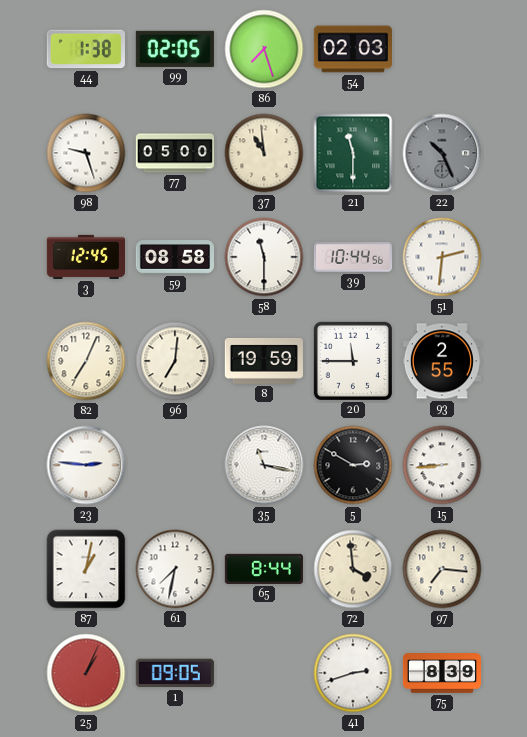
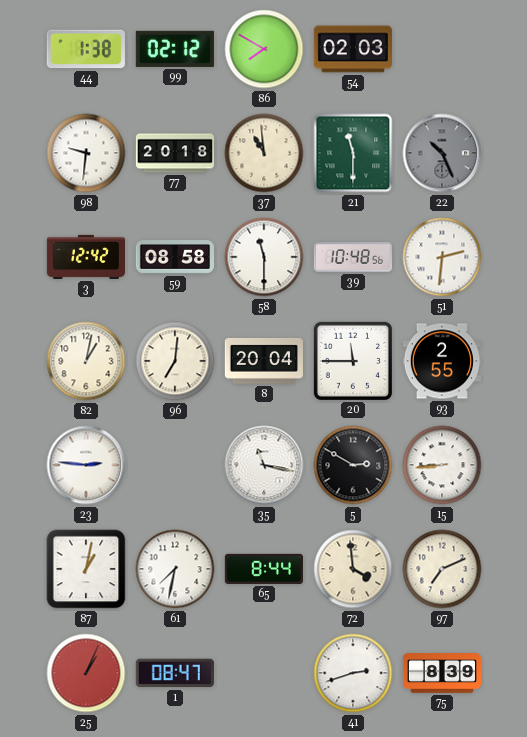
99: 02:05 -> 02:12
86: 7:27 -> 7:50
98: 9:27 -> 9:31
77: 05:00 -> 20:18
3: 12:45 -> 12:42
39: 10:44 -> 10:48
82: 7:04 -> 1:02
8: 19:59 -> 20:04
97: 7:16 -> 7:11
1: 09:05 -> 08:47
